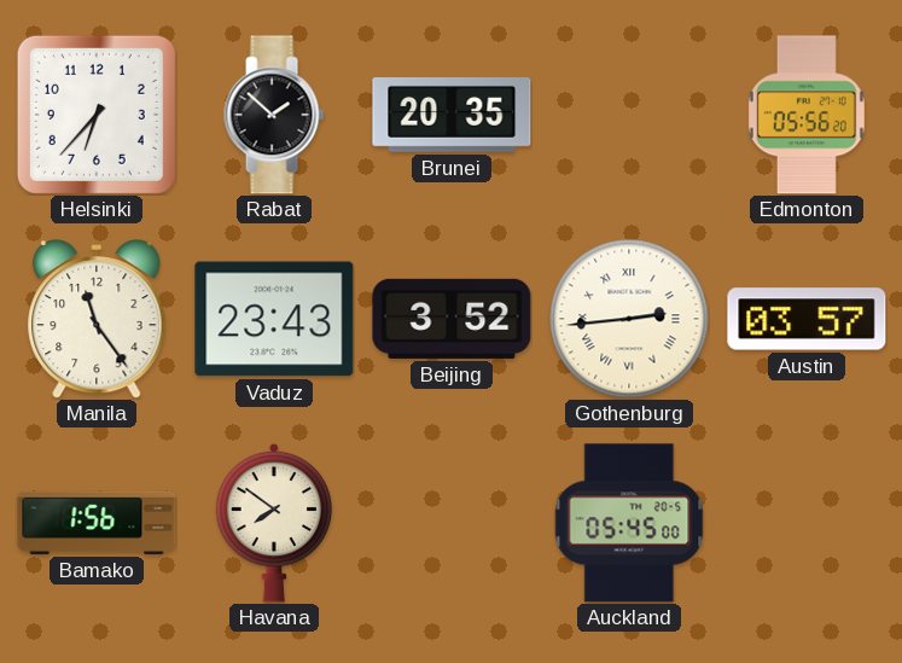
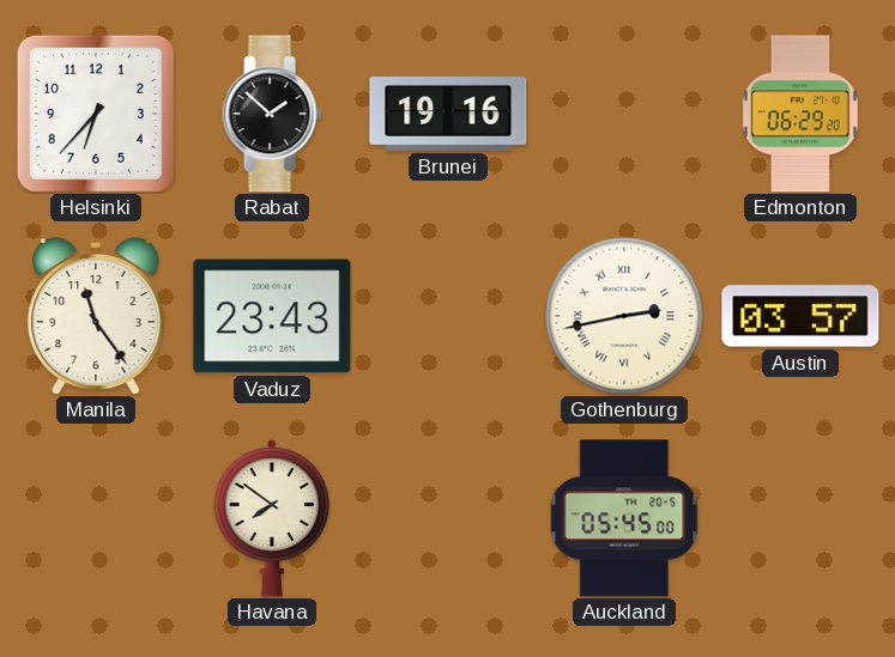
Brunei: 20:35 -> 19:16
Edmonton: 05:56 -> 06:29
Beijing: 3:52 -> none
Gothenburg: 2:44 -> 2:43
Bamako: 1:56 -> none
